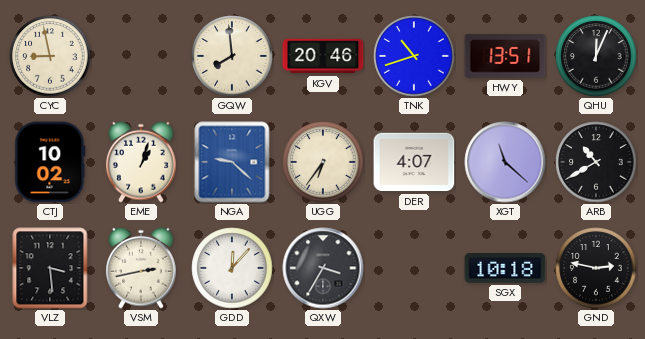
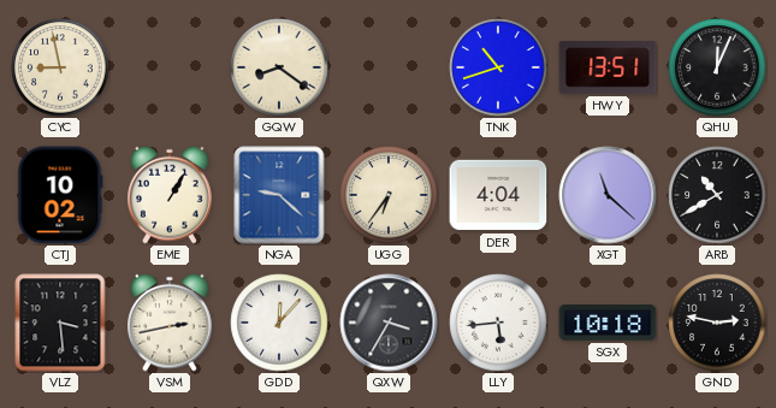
GQW: 7:59 -> 8:21
KGV: 20:46 -> none
EME: 1:03 -> 1:05
DER: 4:07 -> 4:04
LLY: none -> 5:44
